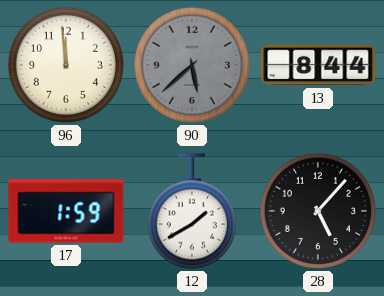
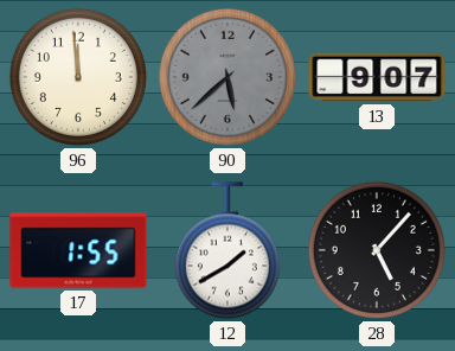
13: 8:44 -> 9:07
17: 1:59 -> 1:55
